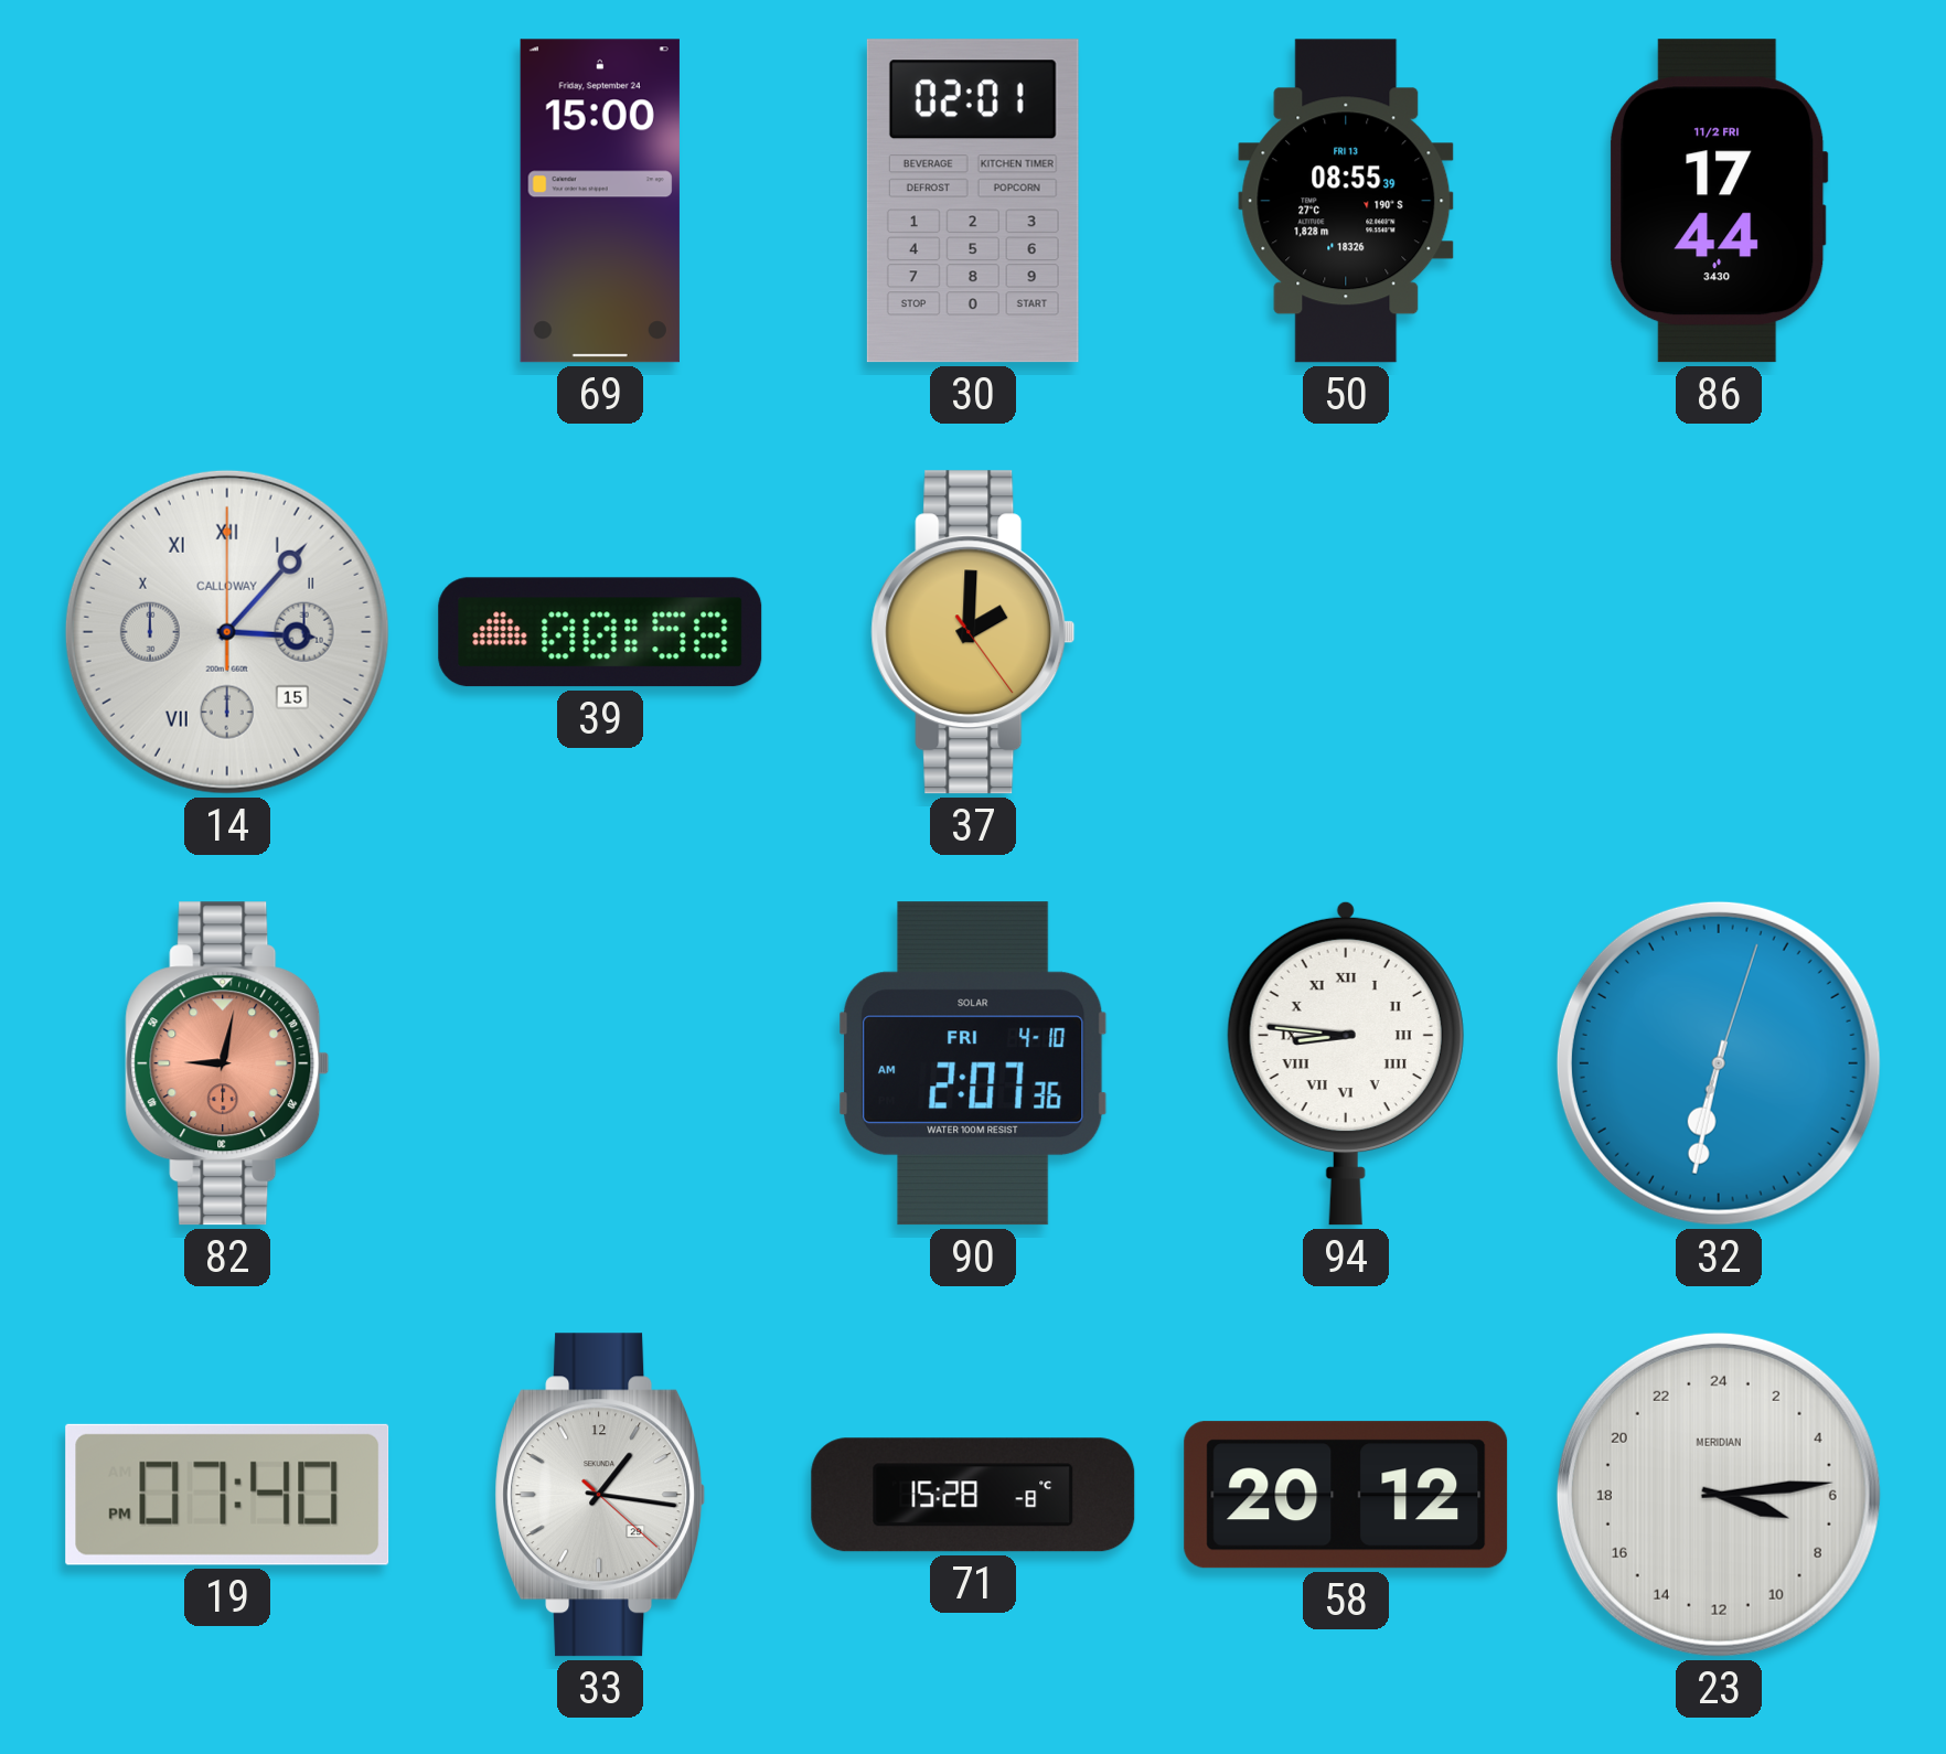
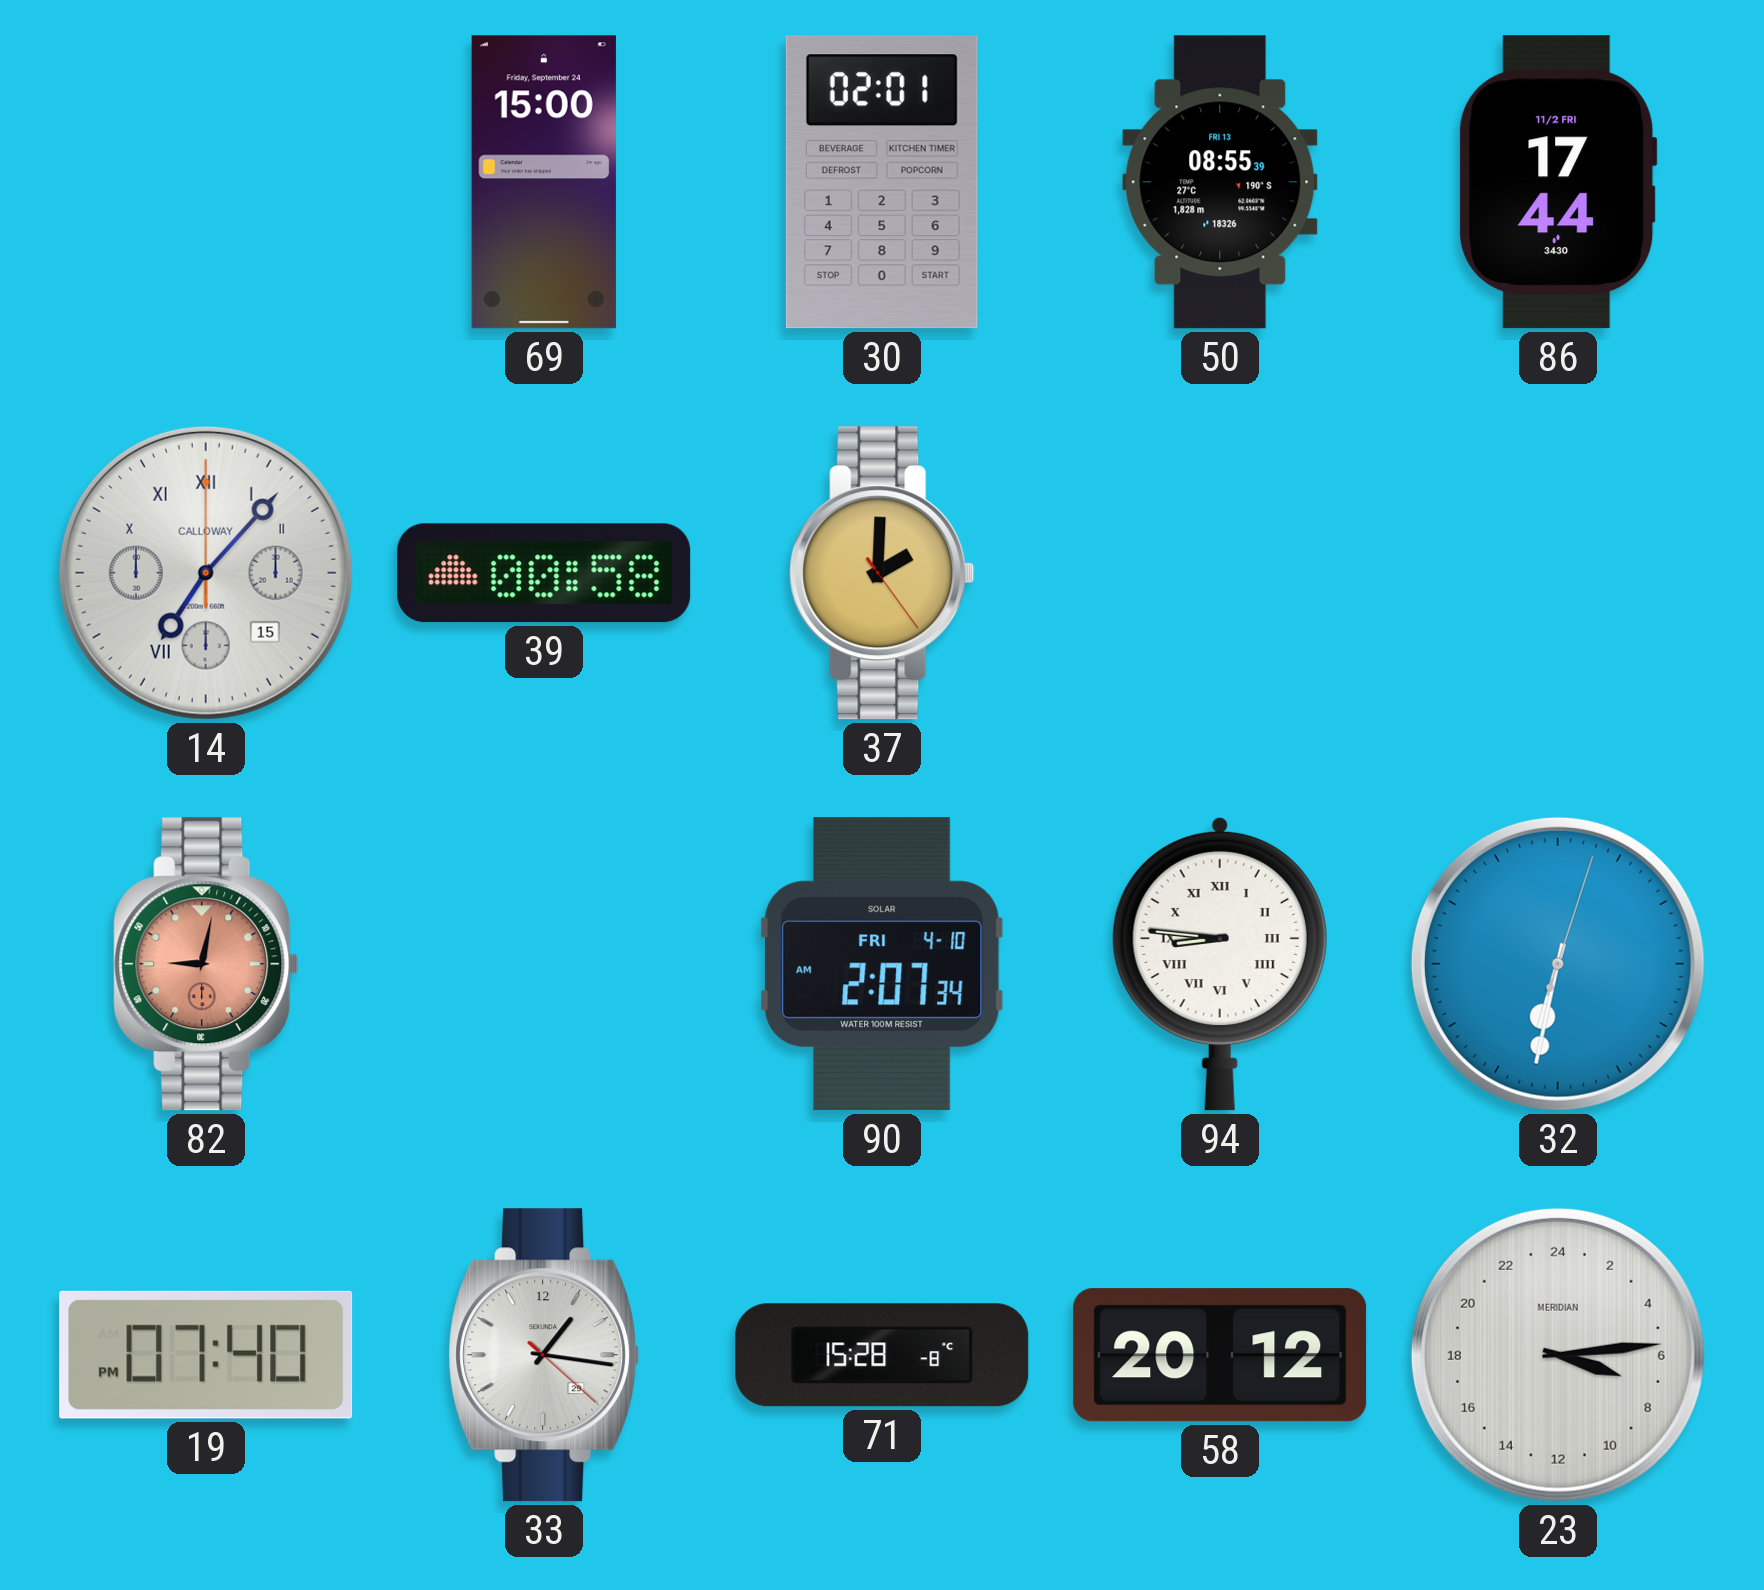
14: 3:07 -> 7:07
90: 2:07:36 AM -> 2:07:34 AM
